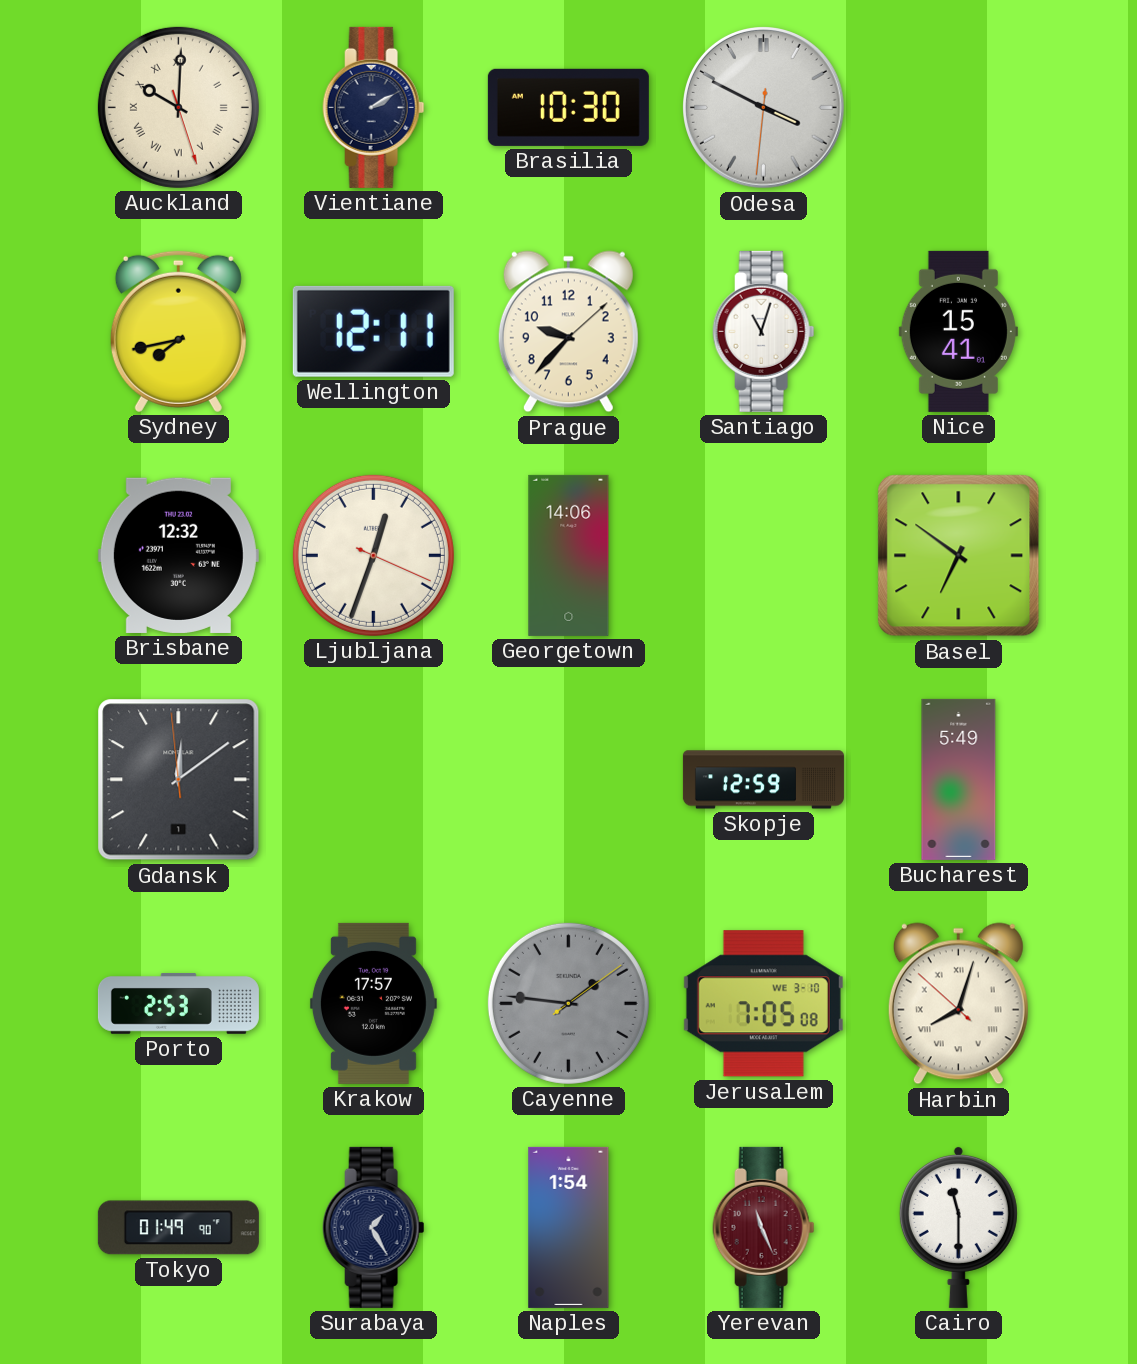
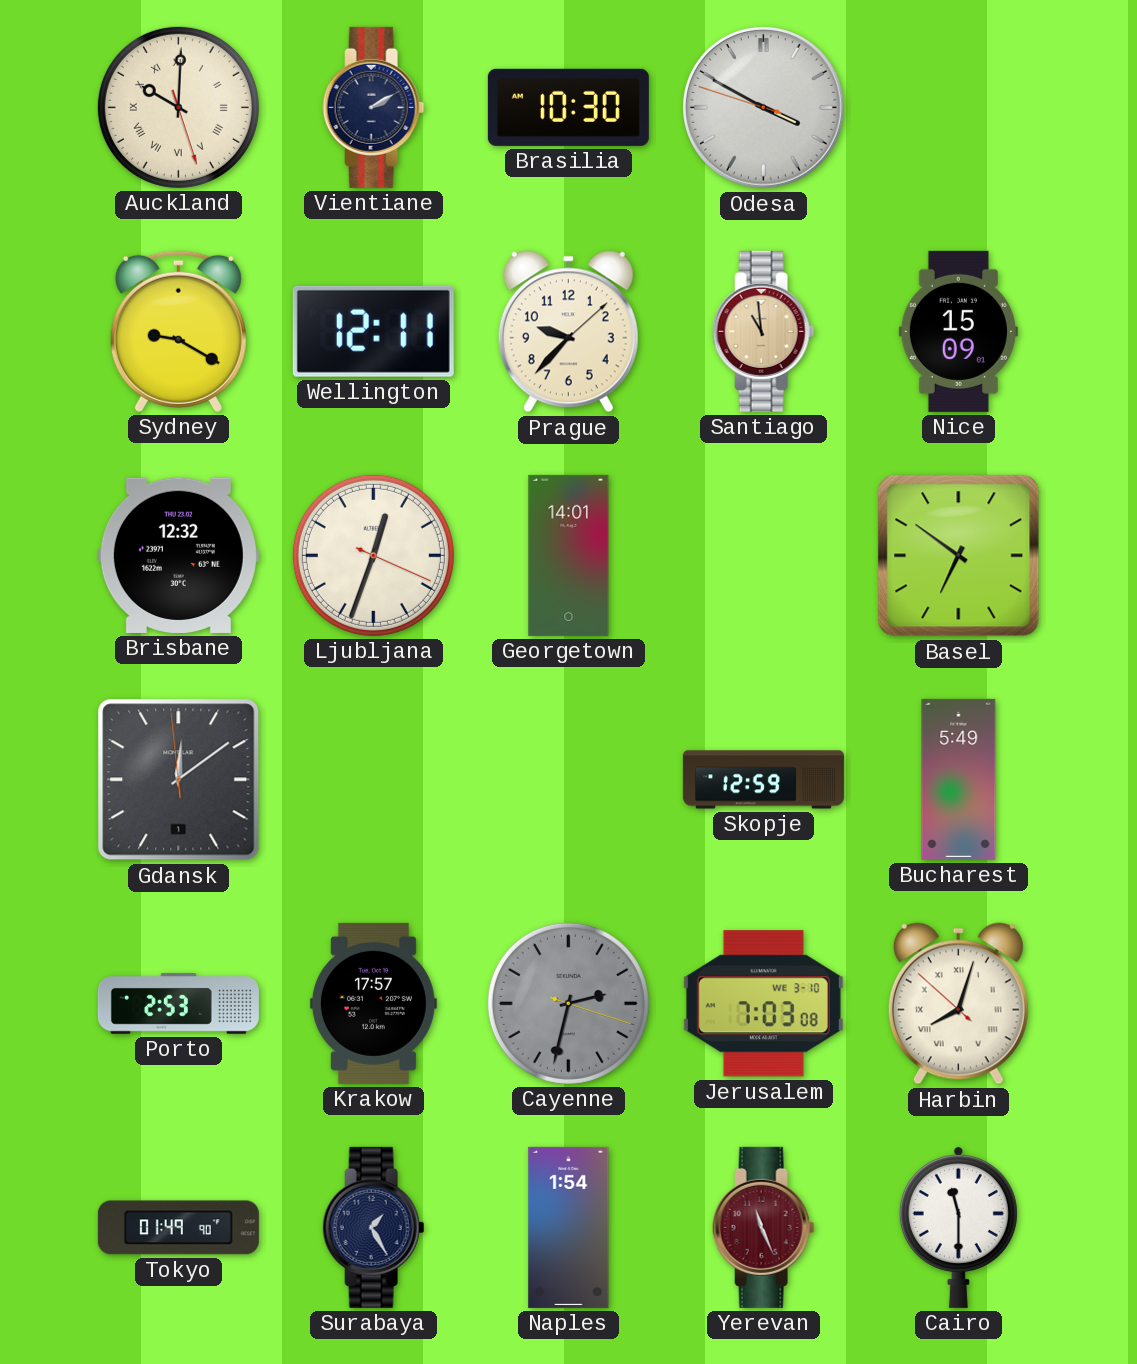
Odesa: 3:49:31 -> 3:49:48
Sydney: 7:43 -> 9:20
Santiago: 11:03 -> 10:59
Santiago dial: white -> champagne
Nice: 15:41 -> 15:09
Georgetown: 14:06 -> 14:01
Cayenne: 1:46 -> 2:32
Jerusalem: 7:05 -> 7:03
